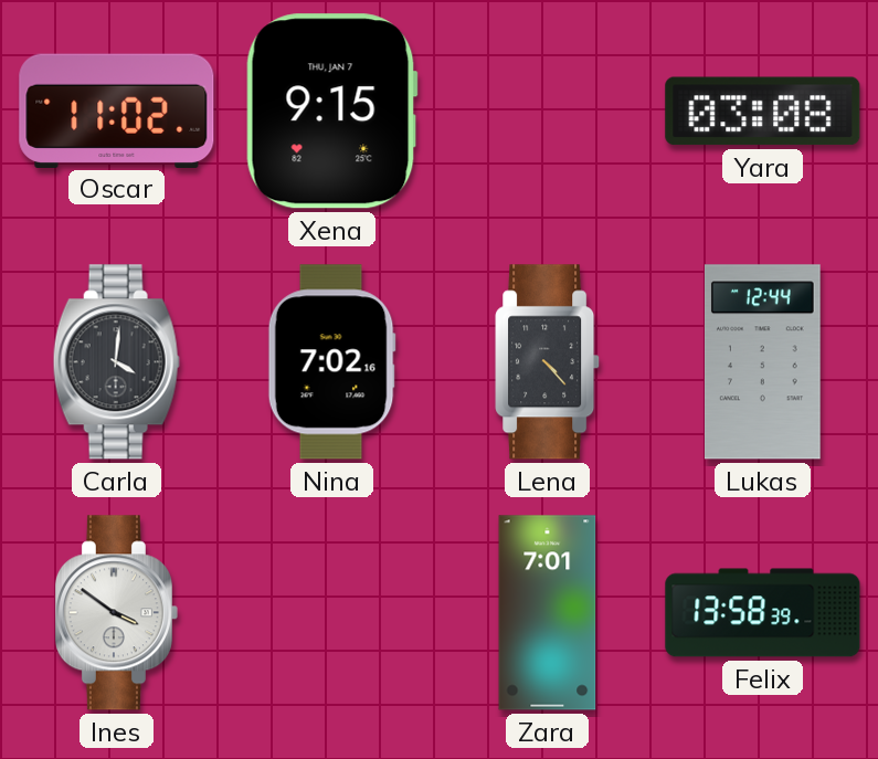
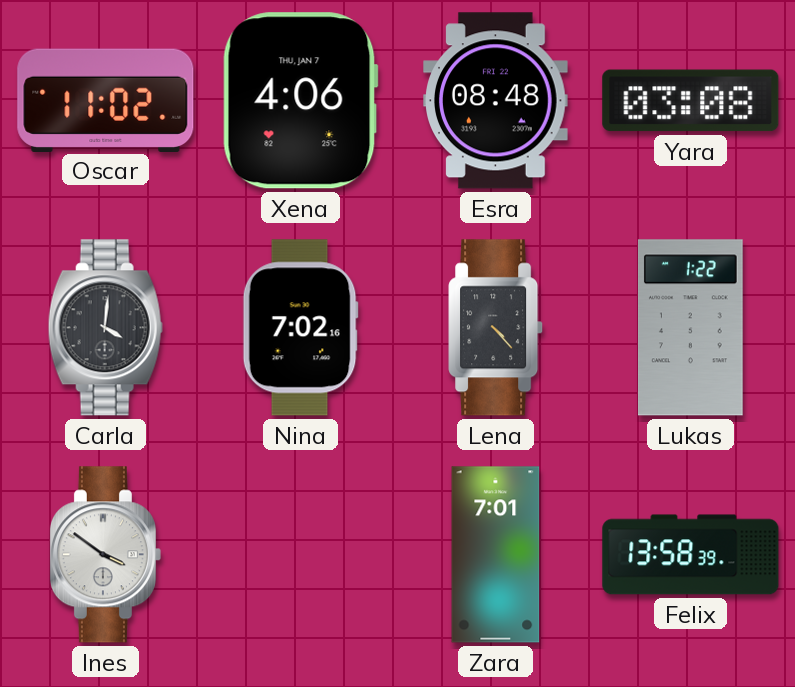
Xena: 9:15 -> 4:06
Esra: none -> 08:48
Lukas: 12:44 -> 1:22
